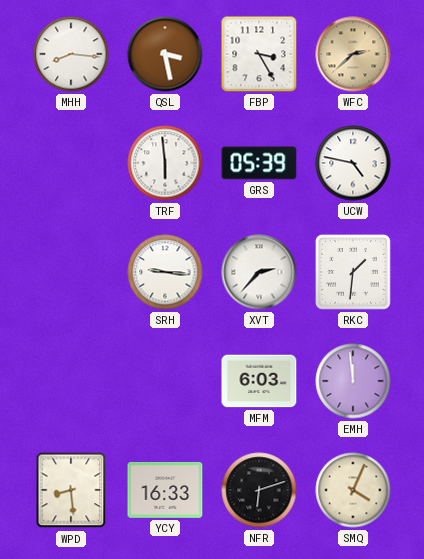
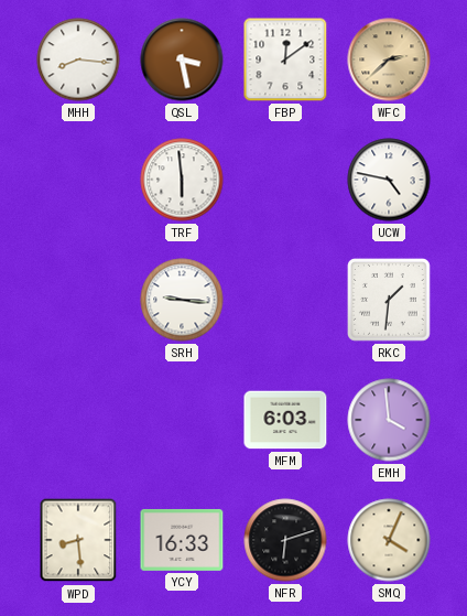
FBP: 3:25 -> 12:09
GRS: 05:39 -> none
XVT: 2:37 -> none
EMH: 11:59 -> 3:59
